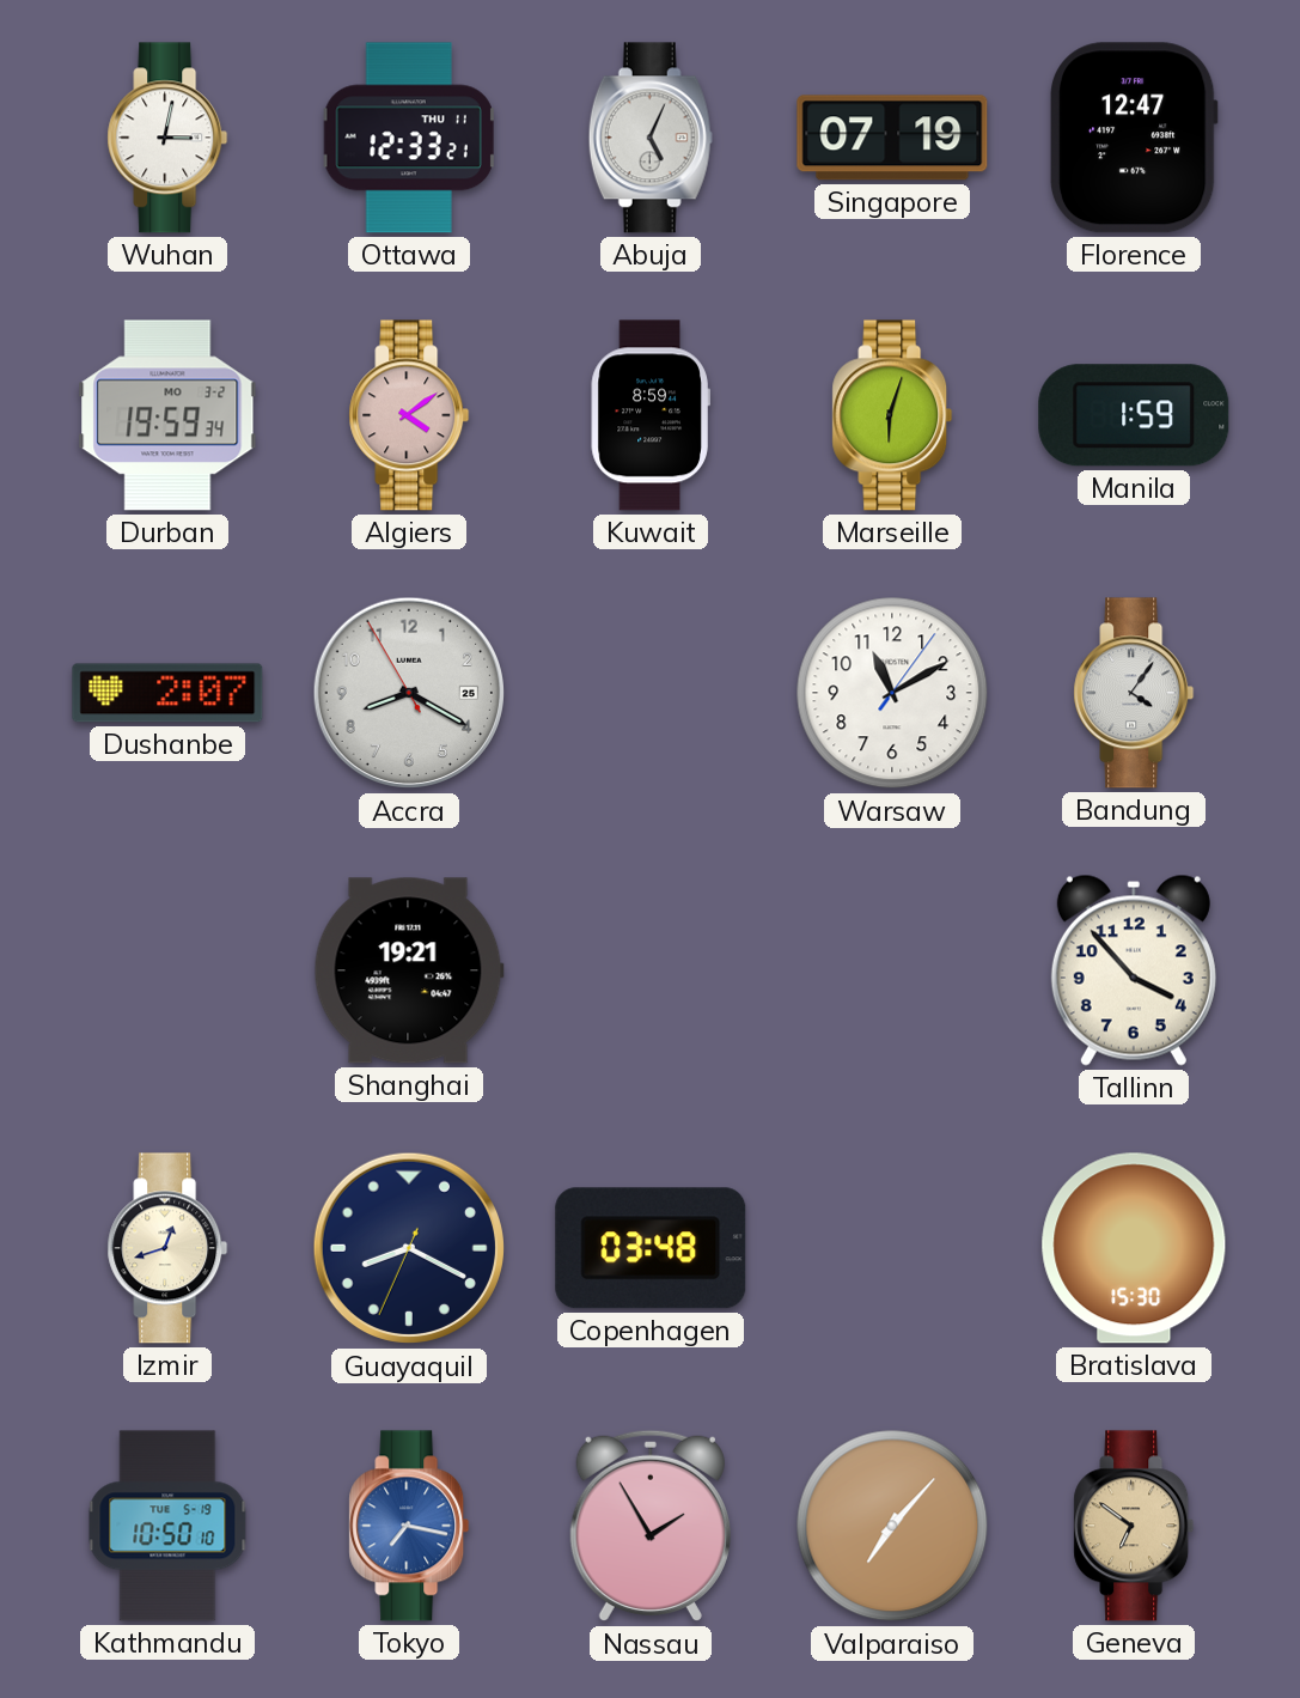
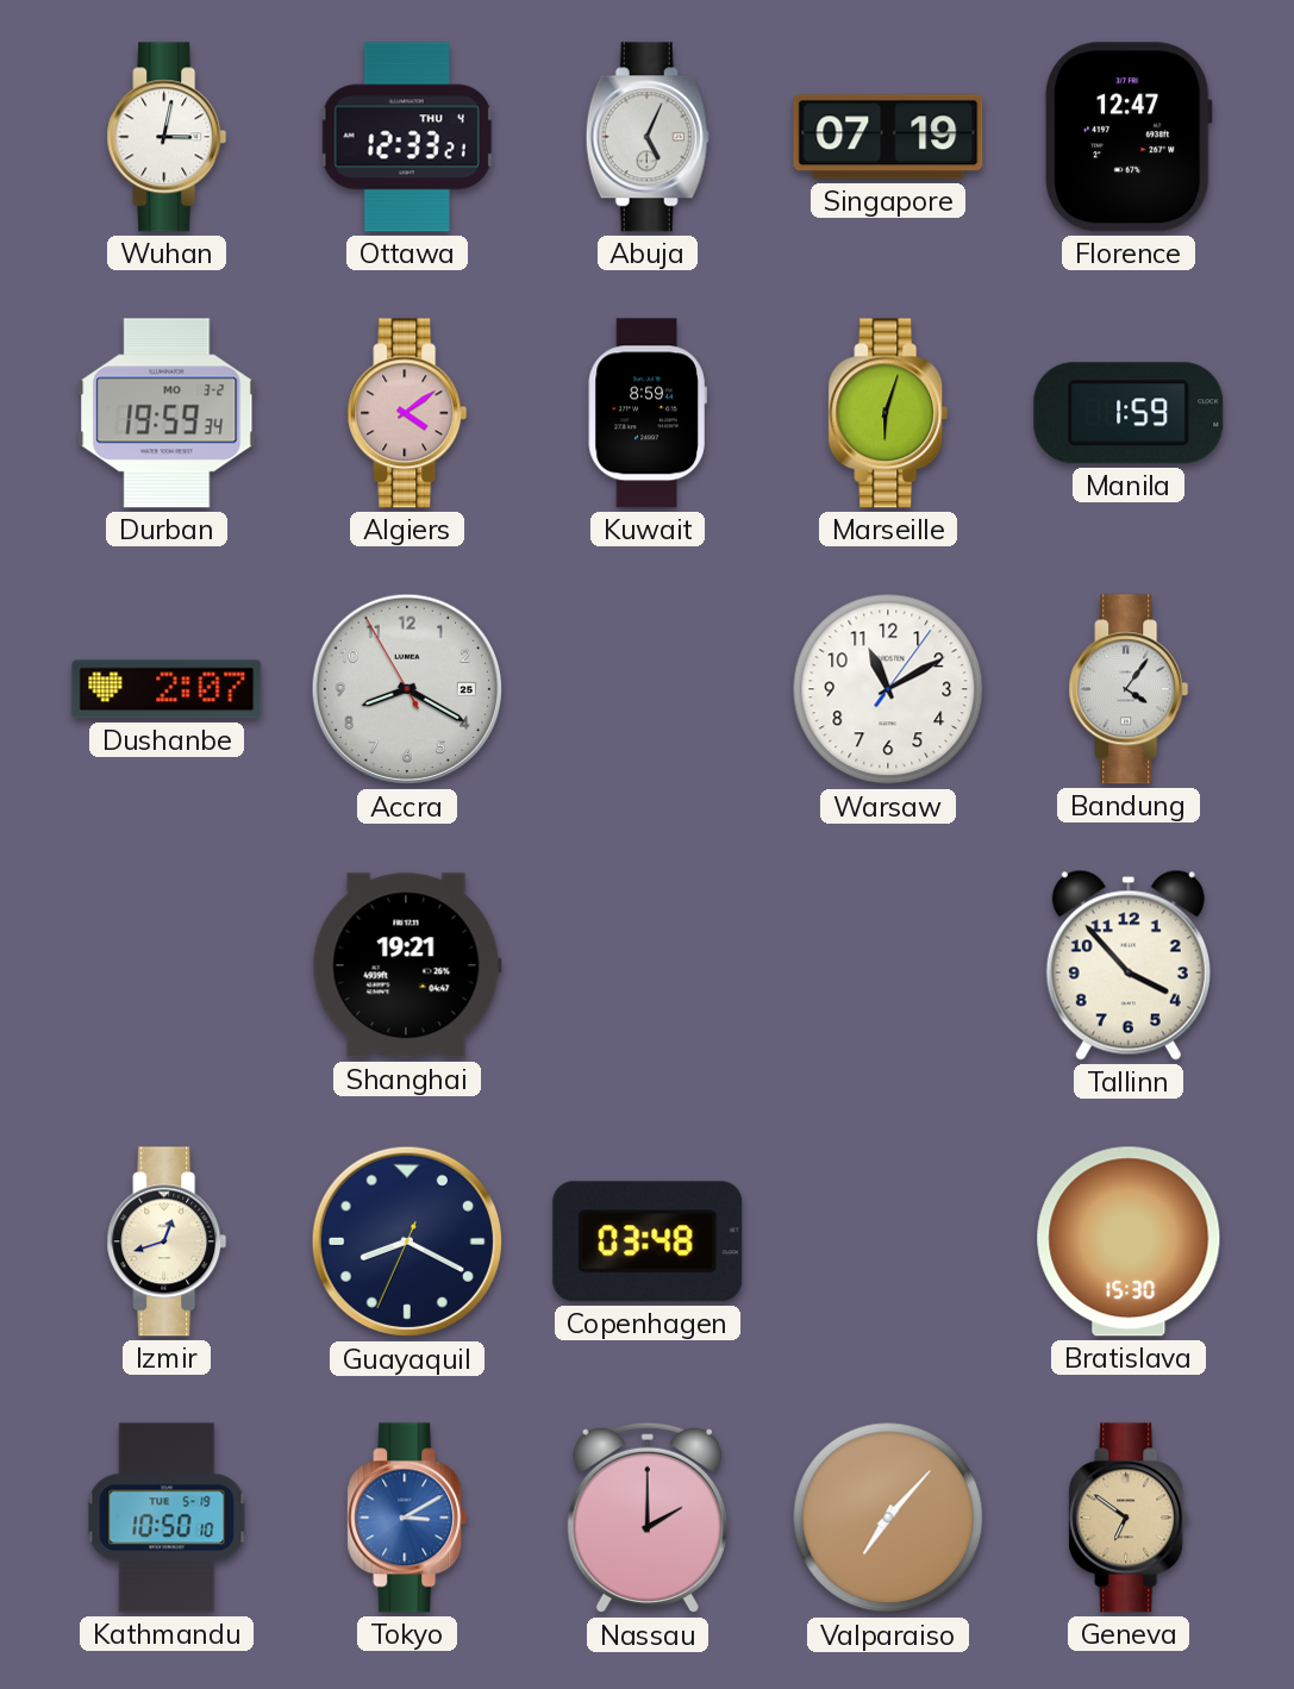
Ottawa date: THU 11 -> THU 4
Tokyo: 7:17 -> 3:10
Nassau: 1:55 -> 2:00
